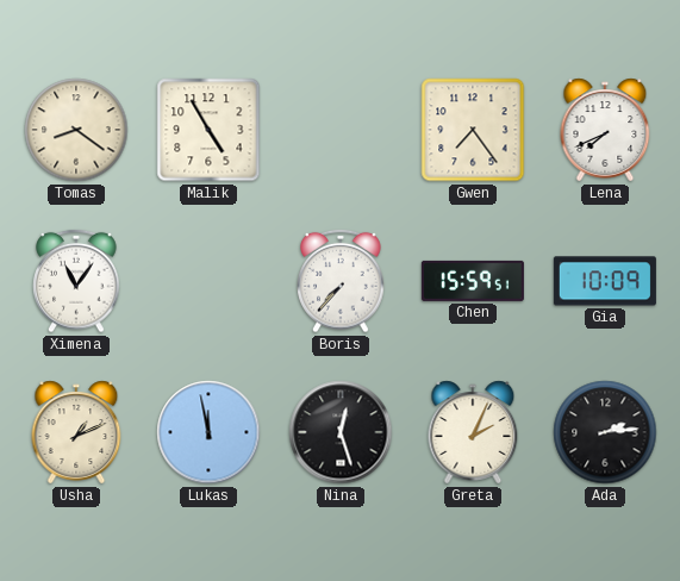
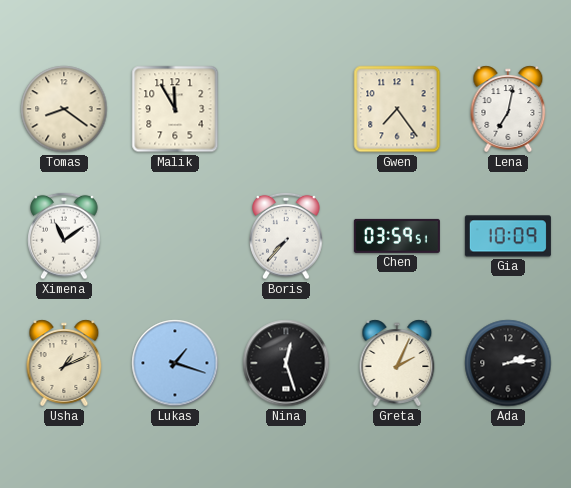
Malik: 4:55 -> 11:55
Lena: 7:41 -> 7:02
Ximena: 11:06 -> 11:09
Chen: 15:59 -> 03:59
Lukas: 11:58 -> 1:18
